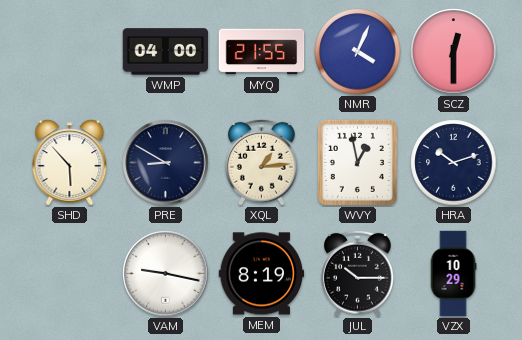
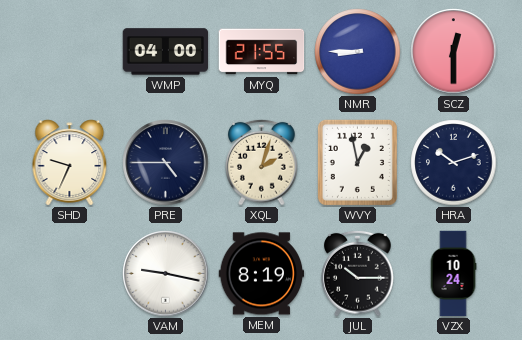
NMR: 4:04 -> 8:45
SHD: 5:53 -> 9:34
PRE: 8:50 -> 4:45
XQL: 1:14 -> 2:03
VZX: 10:29 -> 10:24
